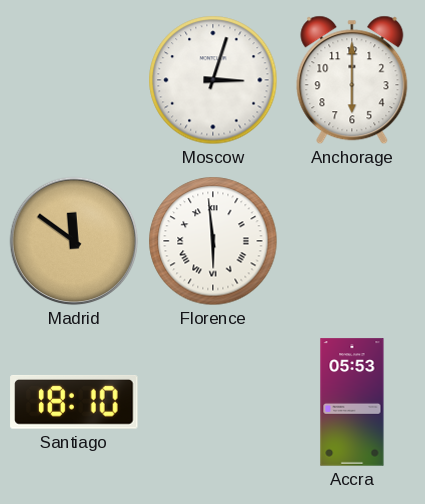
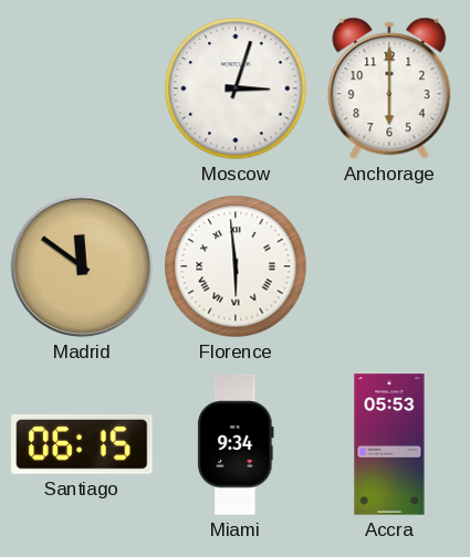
Santiago: 18:10 -> 06:15
Miami: none -> 9:34
